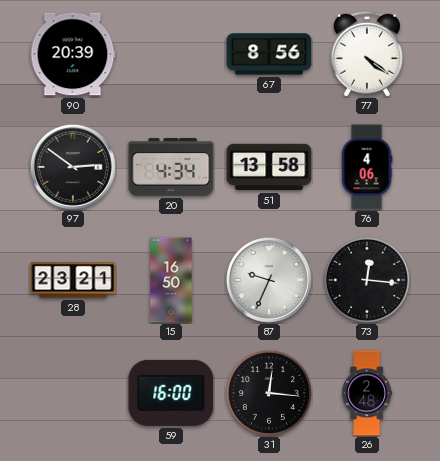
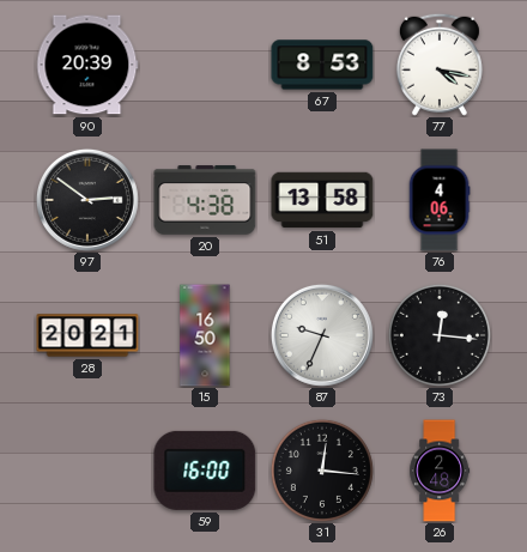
67: 8:56 -> 8:53
77: 4:21 -> 4:17
20: 4:34 -> 4:38
28: 23:21 -> 20:21
